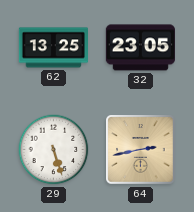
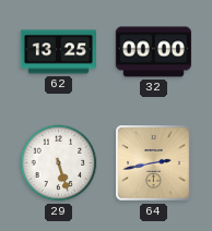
32: 23:05 -> 00:00
